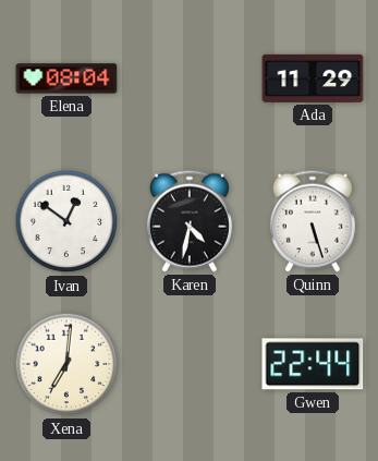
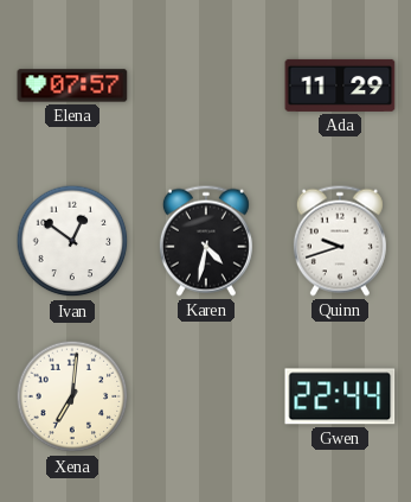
Elena: 08:04 -> 07:57
Quinn: 5:27 -> 9:42
